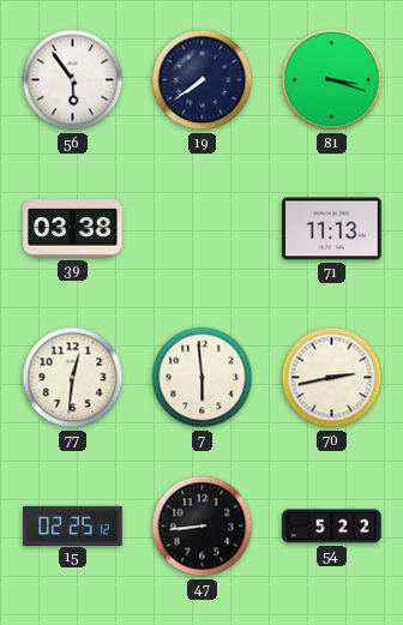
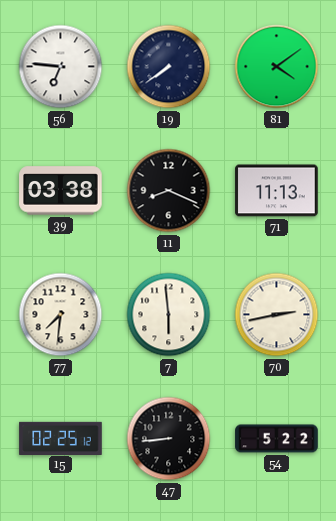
56: 5:54 -> 6:46
81: 3:18 -> 4:09
11: none -> 8:19
77: 12:31 -> 7:31
